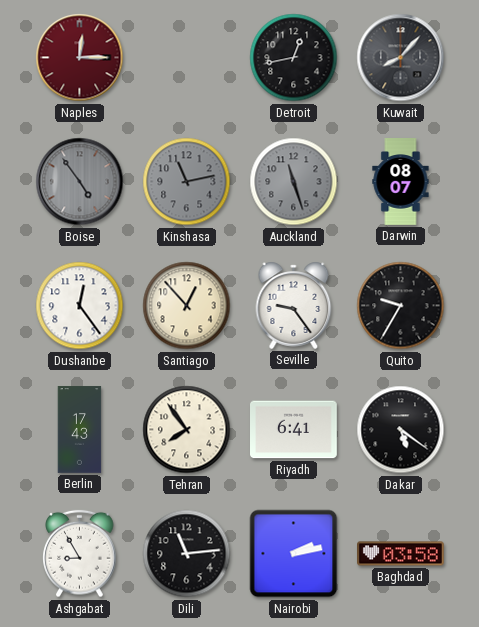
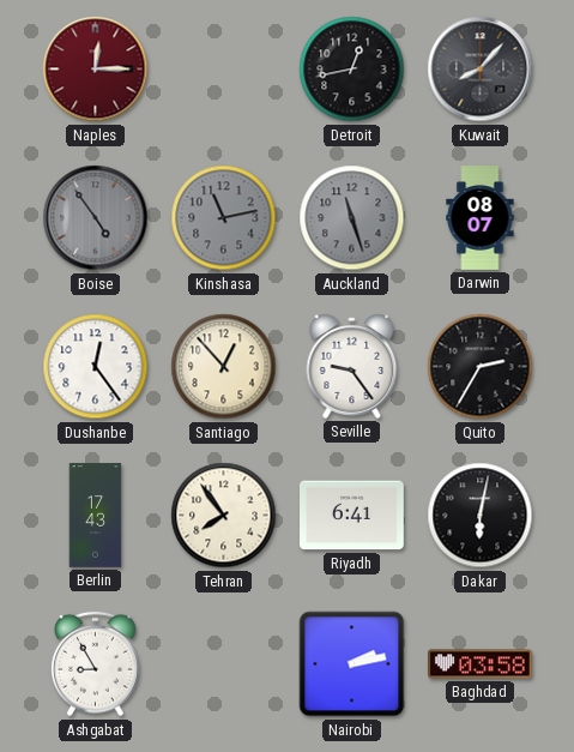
Quito: 9:35 -> 2:35
Dakar: 5:21 -> 6:02
Dili: 11:14 -> none
